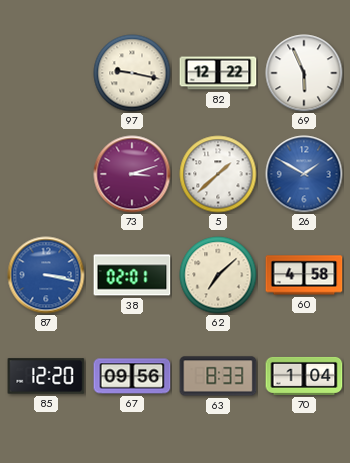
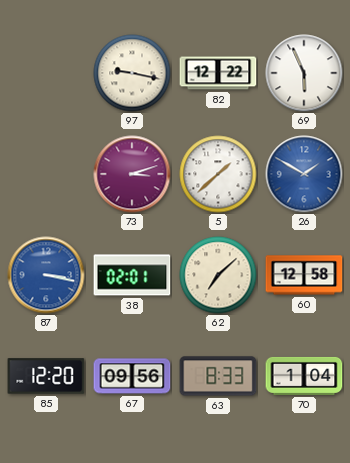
60: 4:58 -> 12:58
